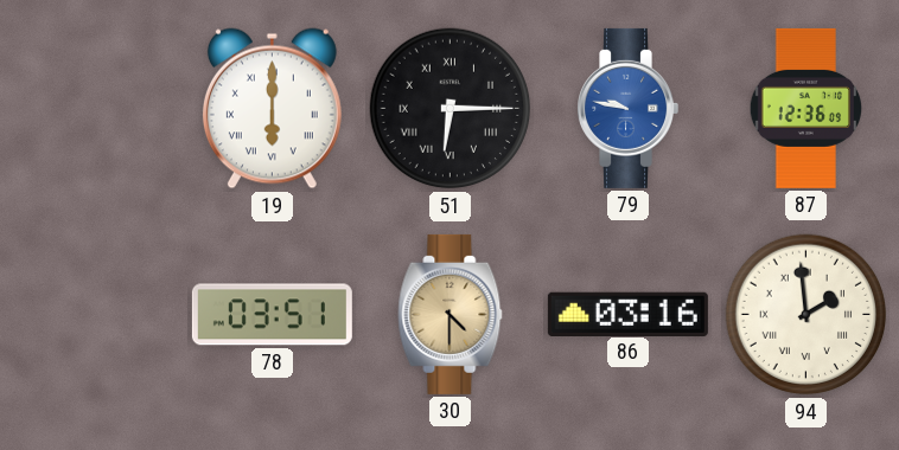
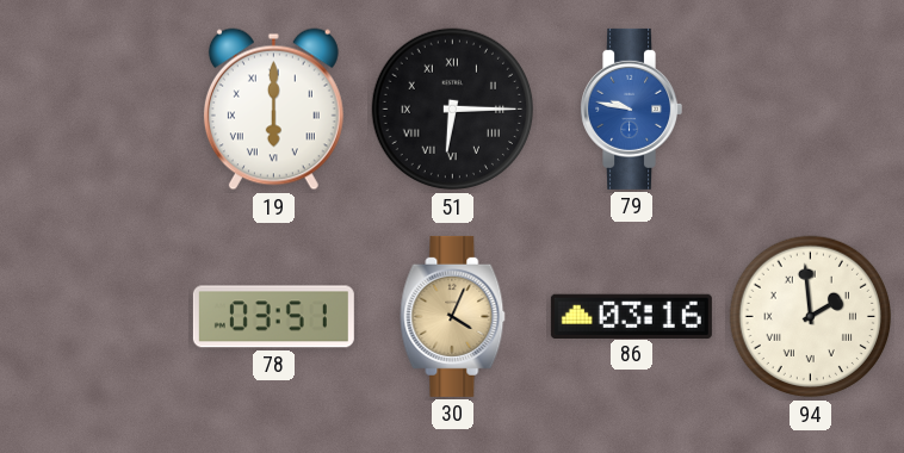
87: 12:36 -> none
30: 4:30 -> 4:04
